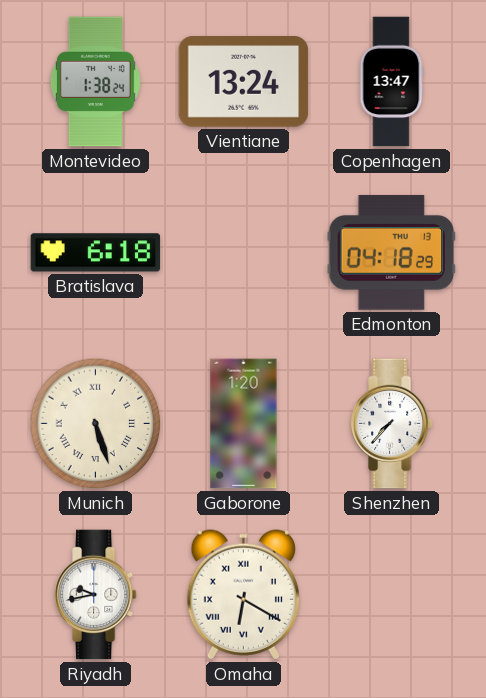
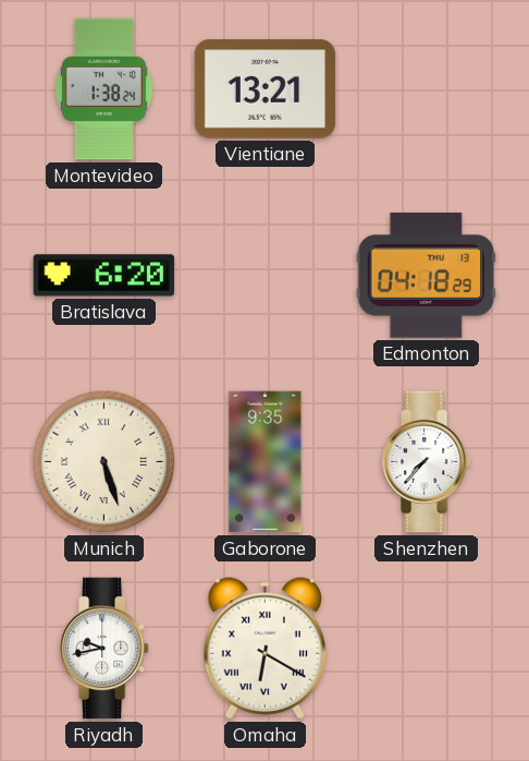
Vientiane: 13:24 -> 13:21
Copenhagen: 13:47 -> none
Bratislava: 6:18 -> 6:20
Gaborone: 1:20 -> 9:35
